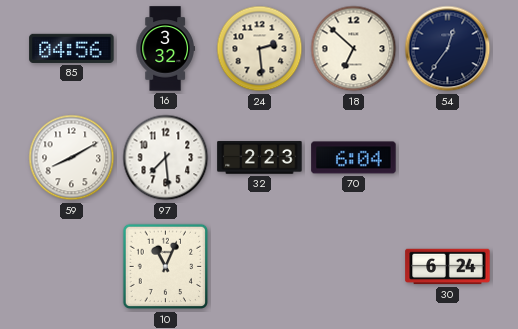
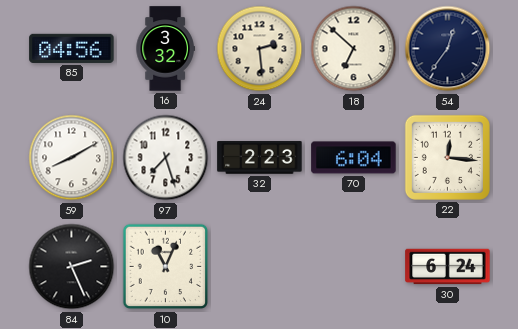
97: 7:29 -> 7:27
22: none -> 12:16
84: none -> 2:26
